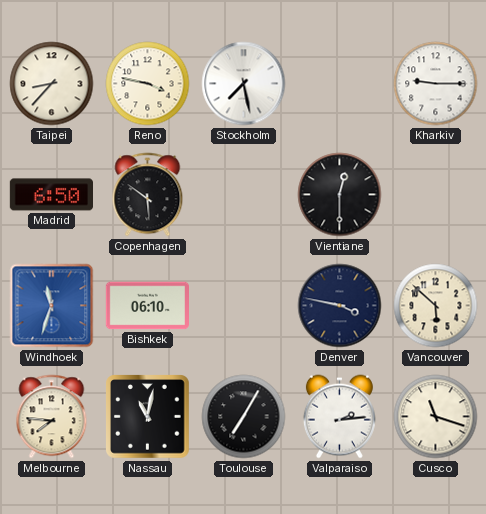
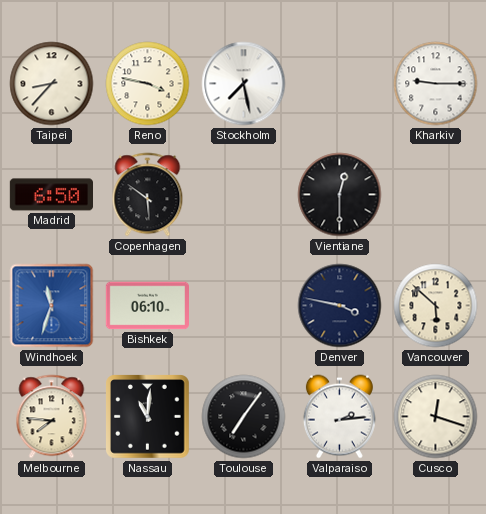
Nassau: 11:02 -> 11:01
Toulouse: 7:05 -> 7:06
Cusco: 11:18 -> 12:18
